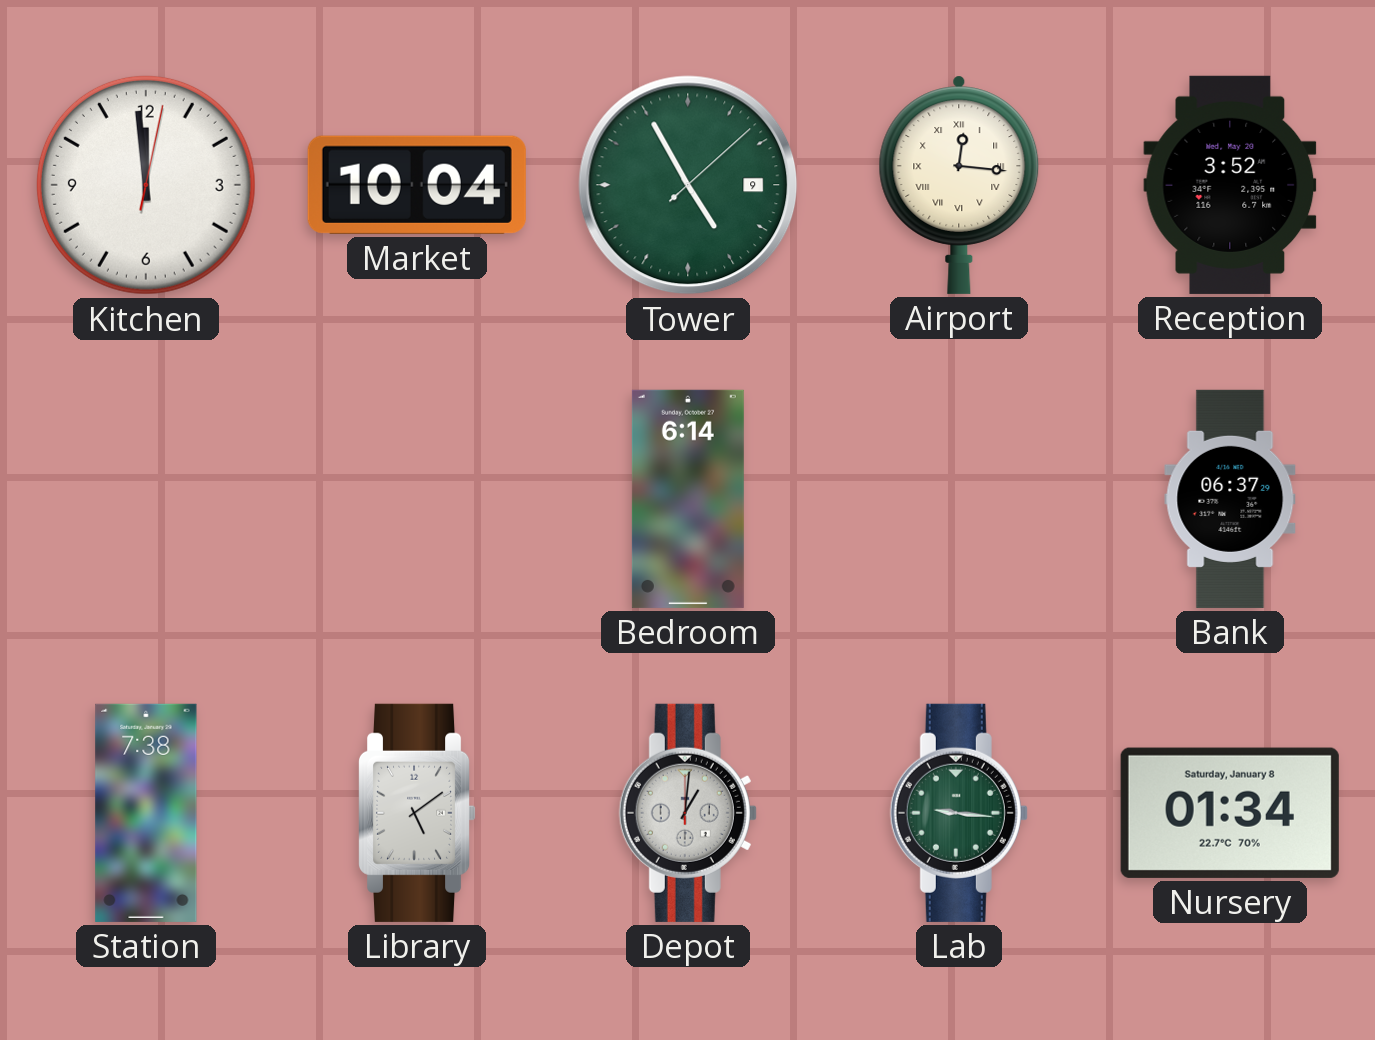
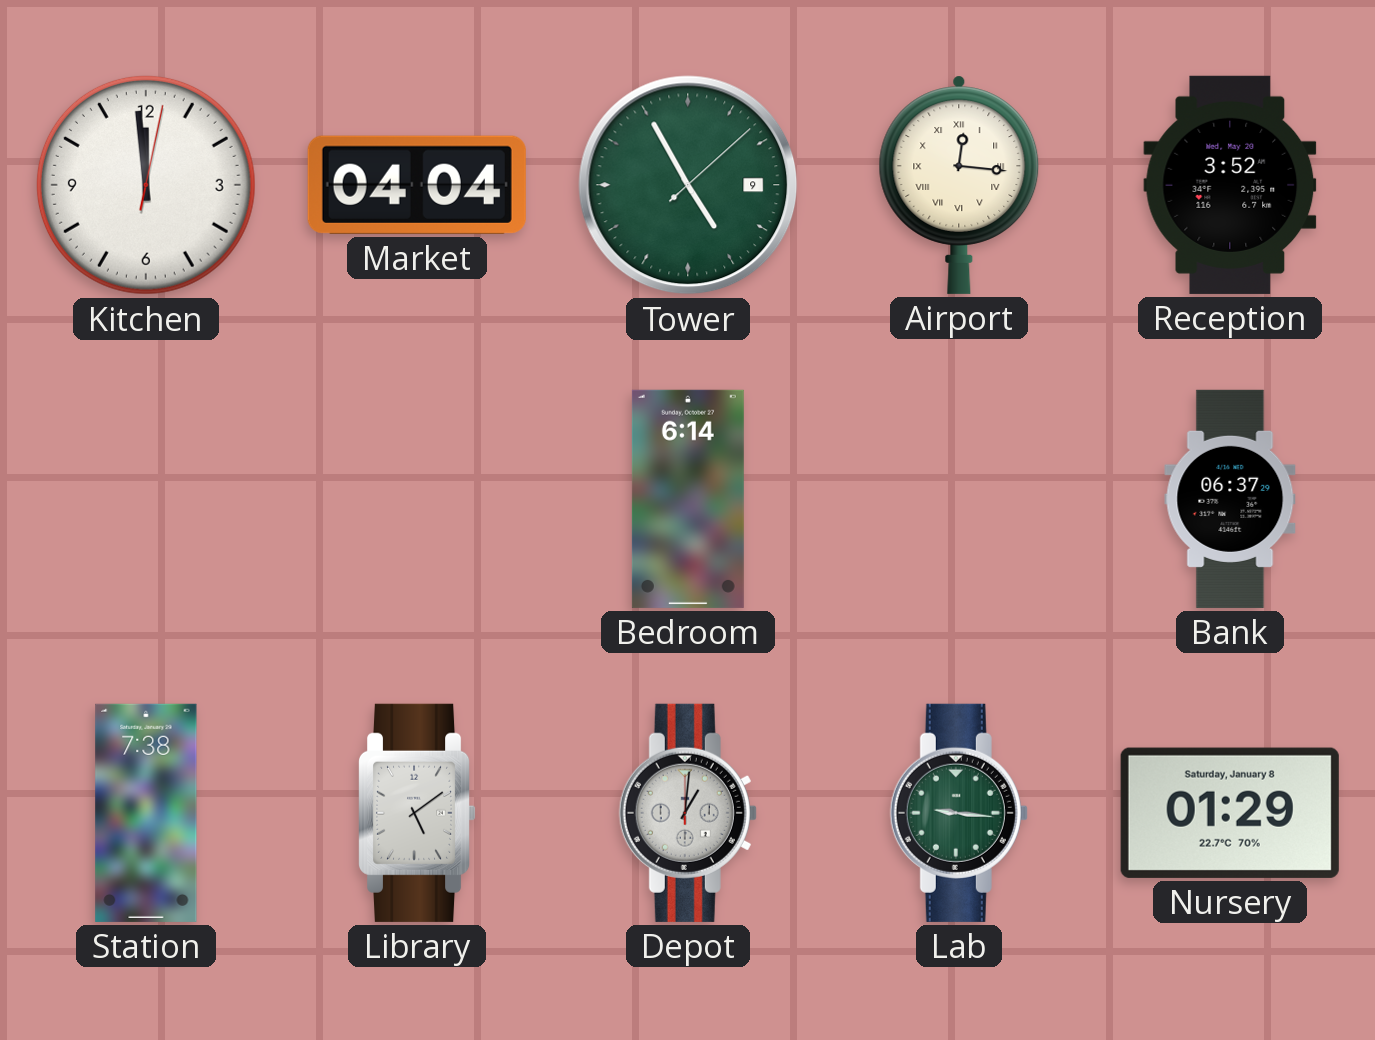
Market: 10:04 -> 04:04
Nursery: 01:34 -> 01:29
